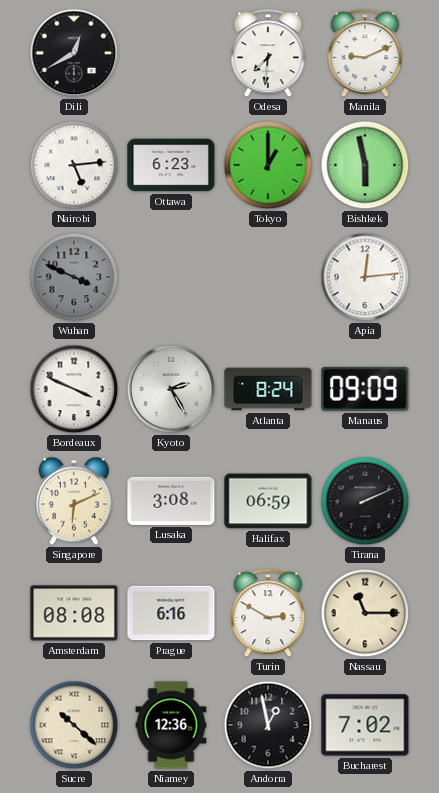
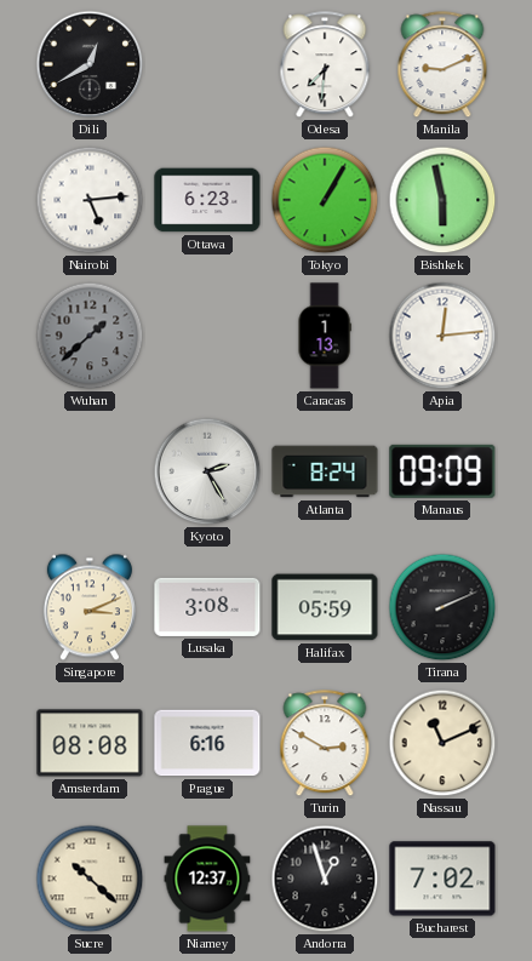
Tokyo: 1:00 -> 1:05
Wuhan: 3:49 -> 1:38
Caracas: none -> 1:13
Bordeaux: 3:49 -> none
Singapore: 6:11 -> 3:11
Halifax: 06:59 -> 05:59
Nassau: 11:15 -> 11:11
Niamey: 12:36 -> 12:37
Andorra: 12:58 -> 12:57
